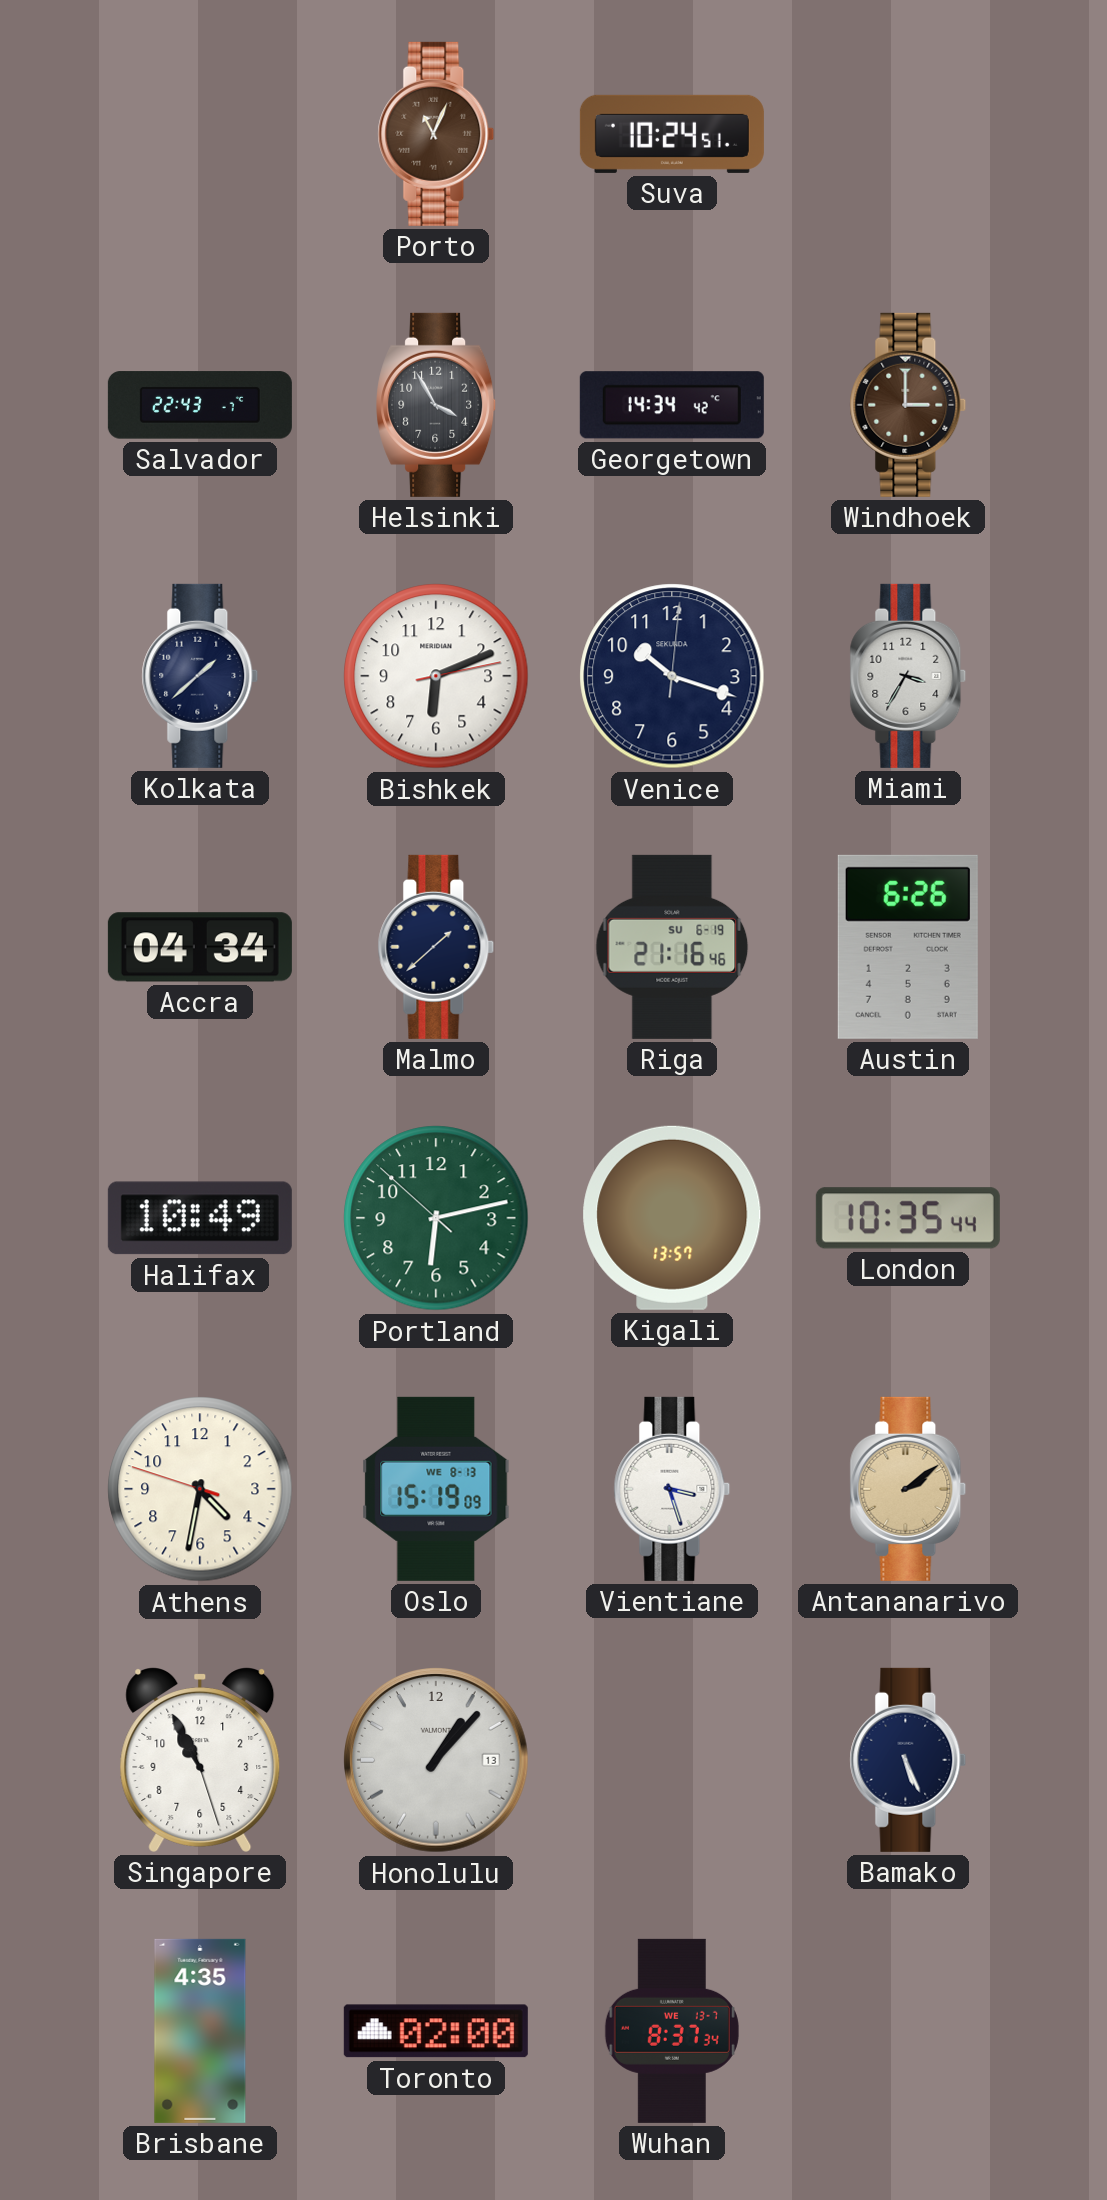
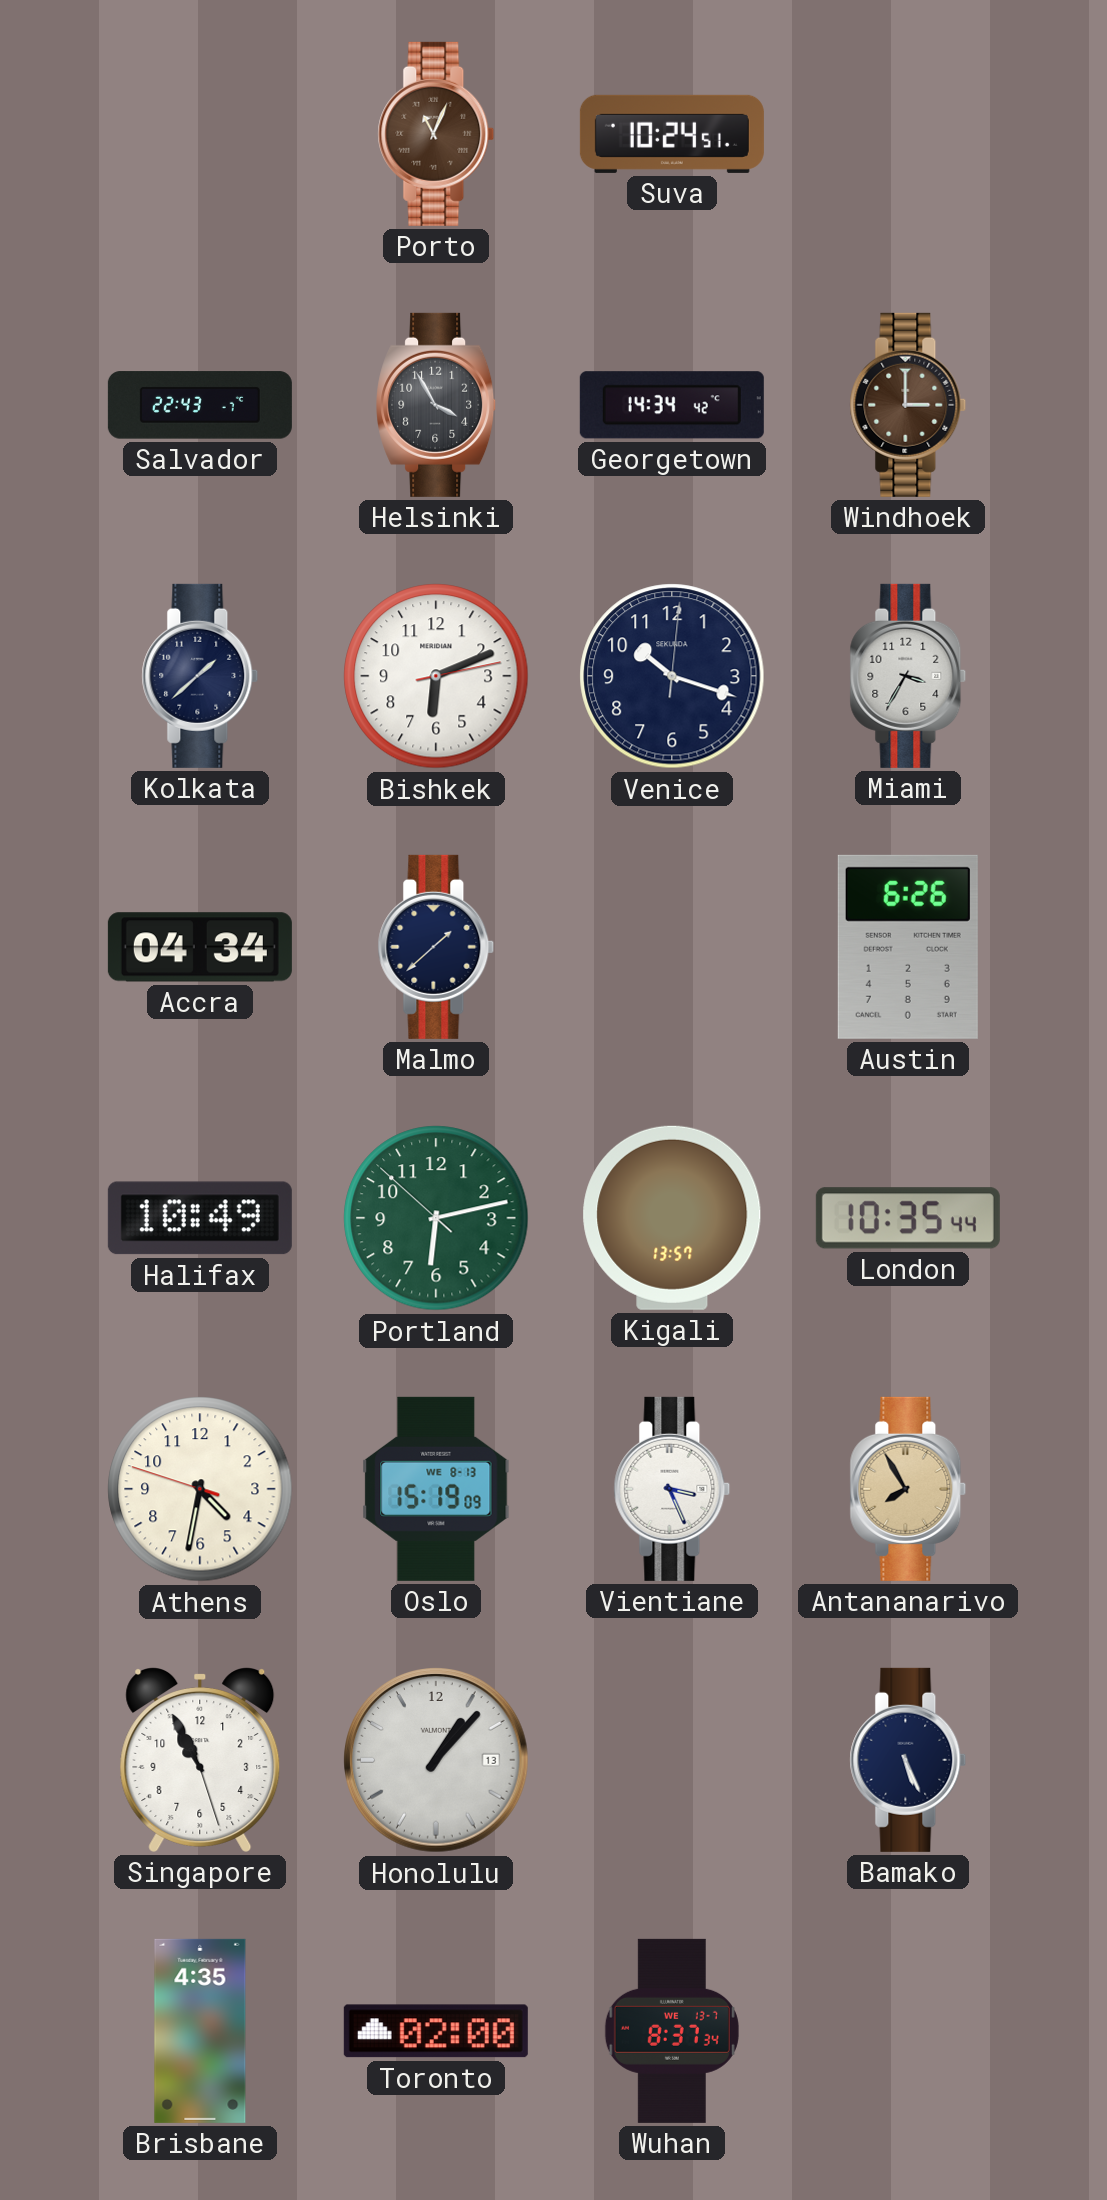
Riga: 21:16 -> none
Vientiane: 3:27 -> 3:26
Antananarivo: 2:09 -> 7:55
